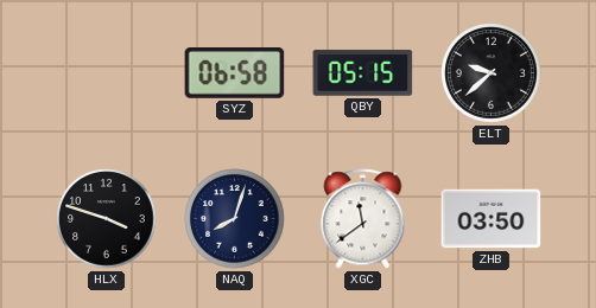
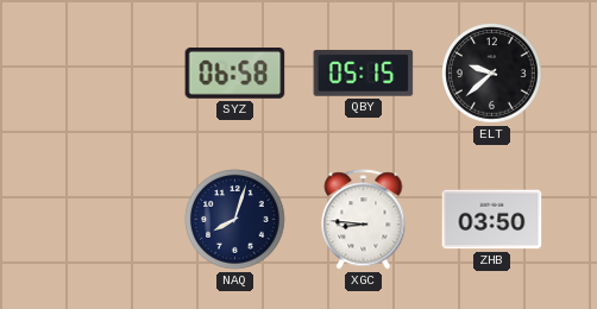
HLX: 3:48 -> none
XGC: 11:39 -> 8:46
